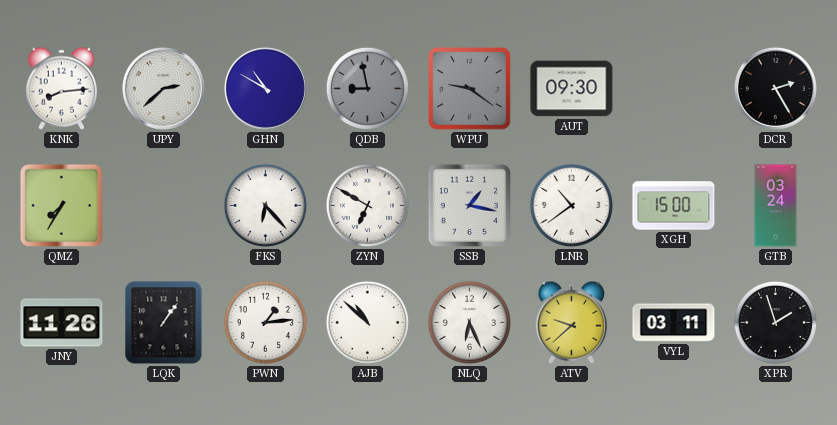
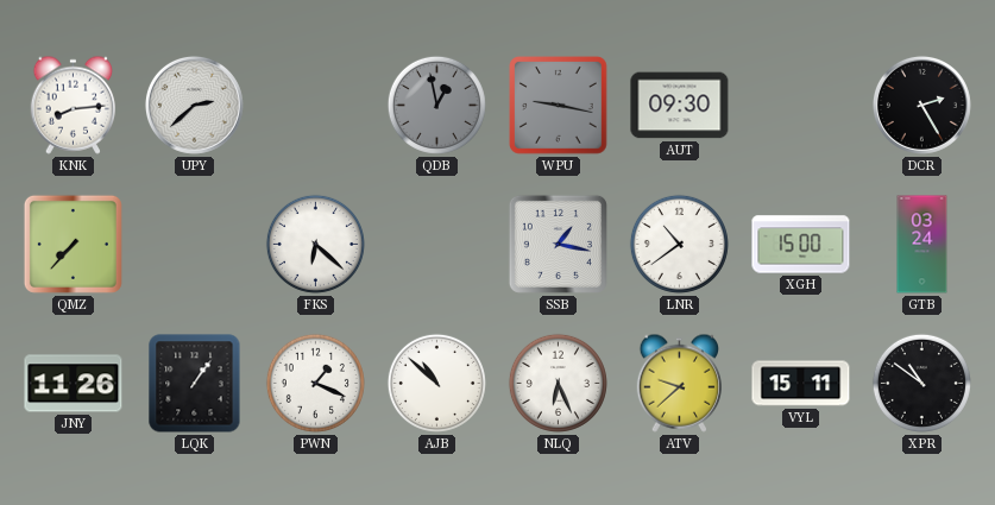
GHN: 10:50 -> none
QDB: 8:58 -> 12:58
WPU: 9:21 -> 9:17
QMZ: 7:35 -> 7:37
FKS: 6:23 -> 6:22
ZYN: 6:50 -> none
PWN: 1:14 -> 1:19
VYL: 03:11 -> 15:11
XPR: 1:57 -> 10:51
